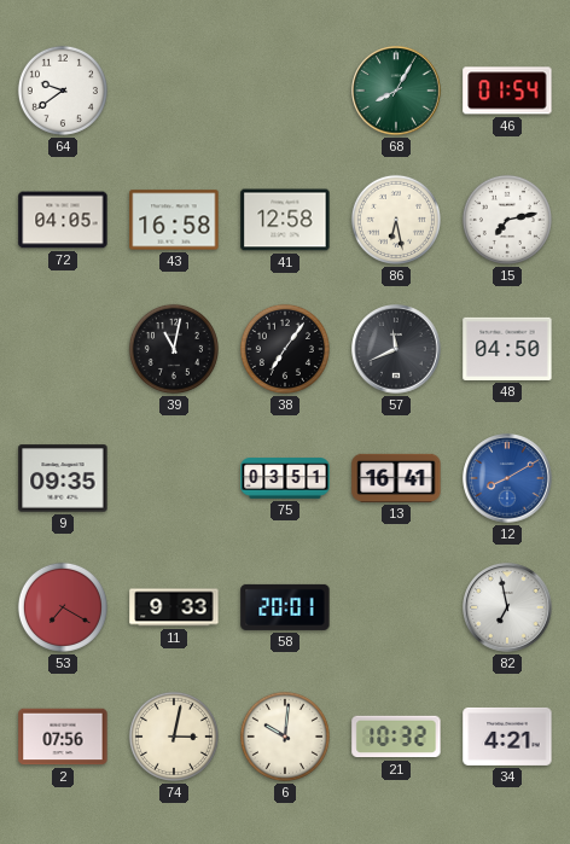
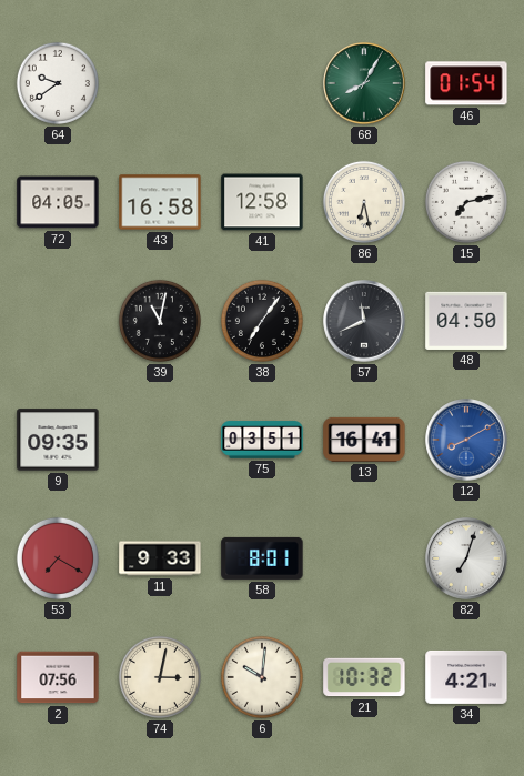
58: 20:01 -> 8:01
82: 6:58 -> 7:03
